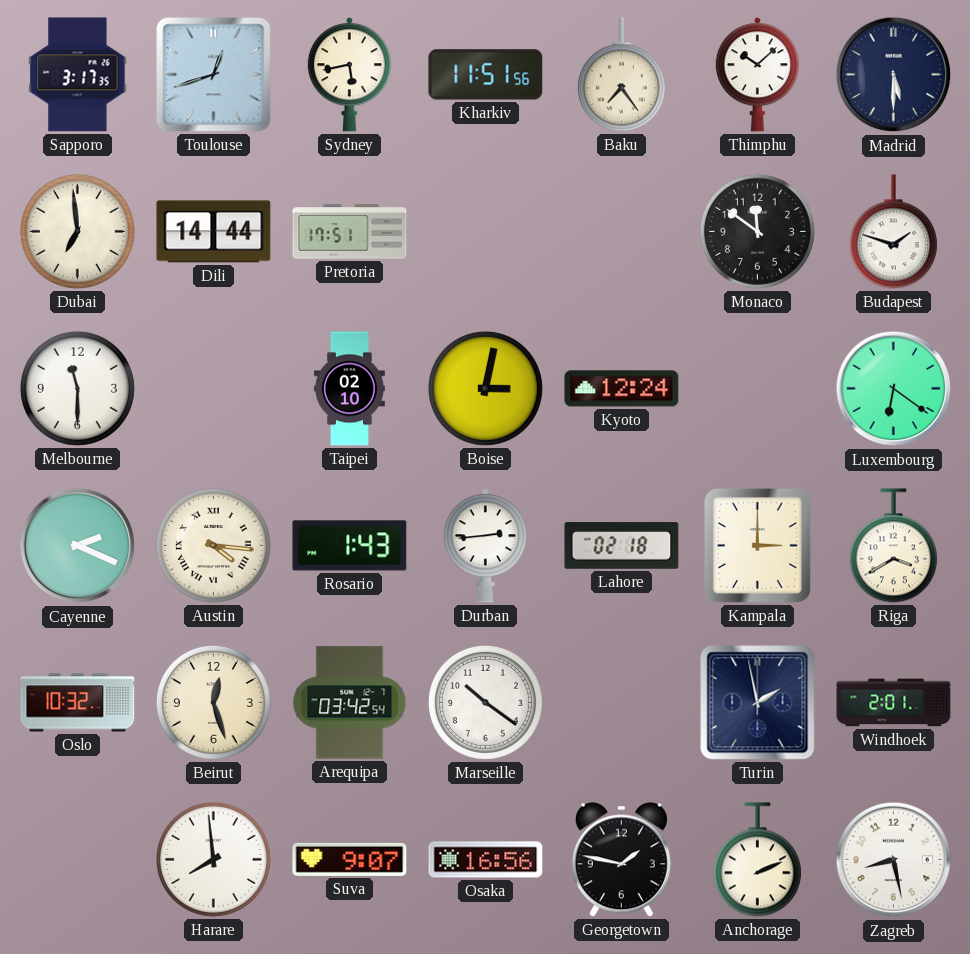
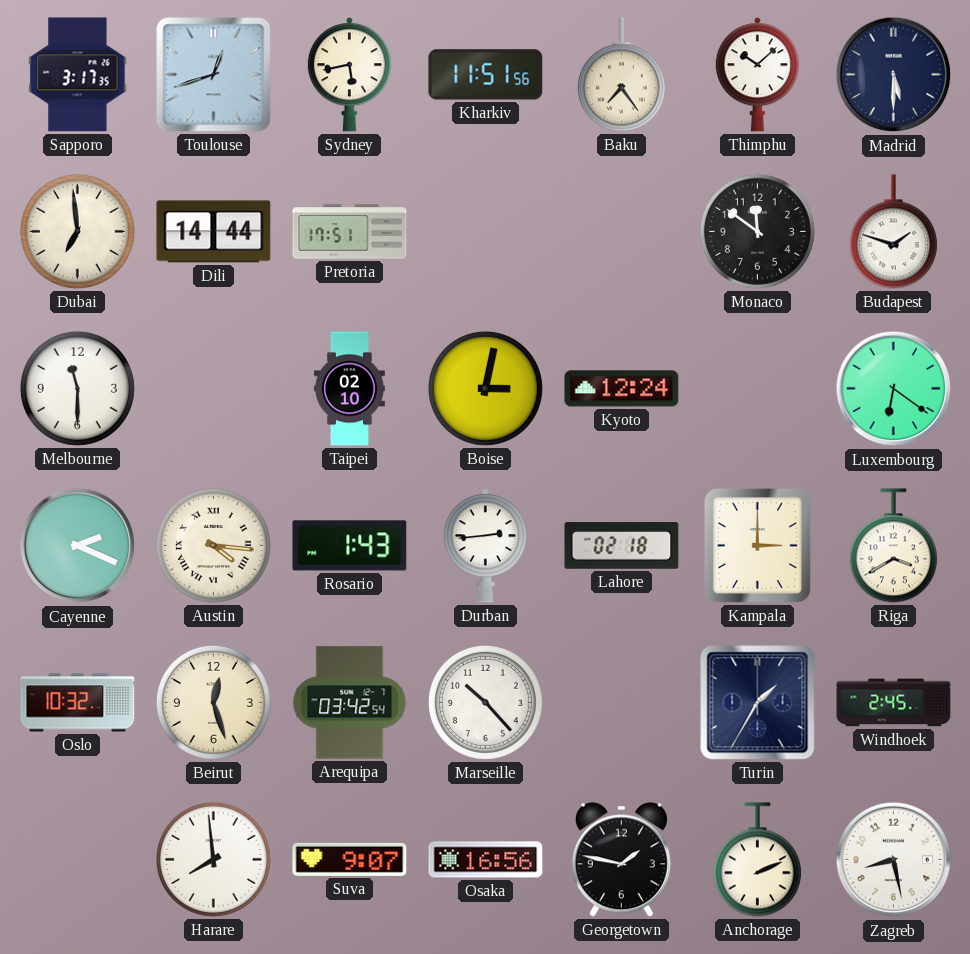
Marseille: 10:21 -> 10:23
Turin: 1:58 -> 1:35
Windhoek: 2:01 -> 2:45
